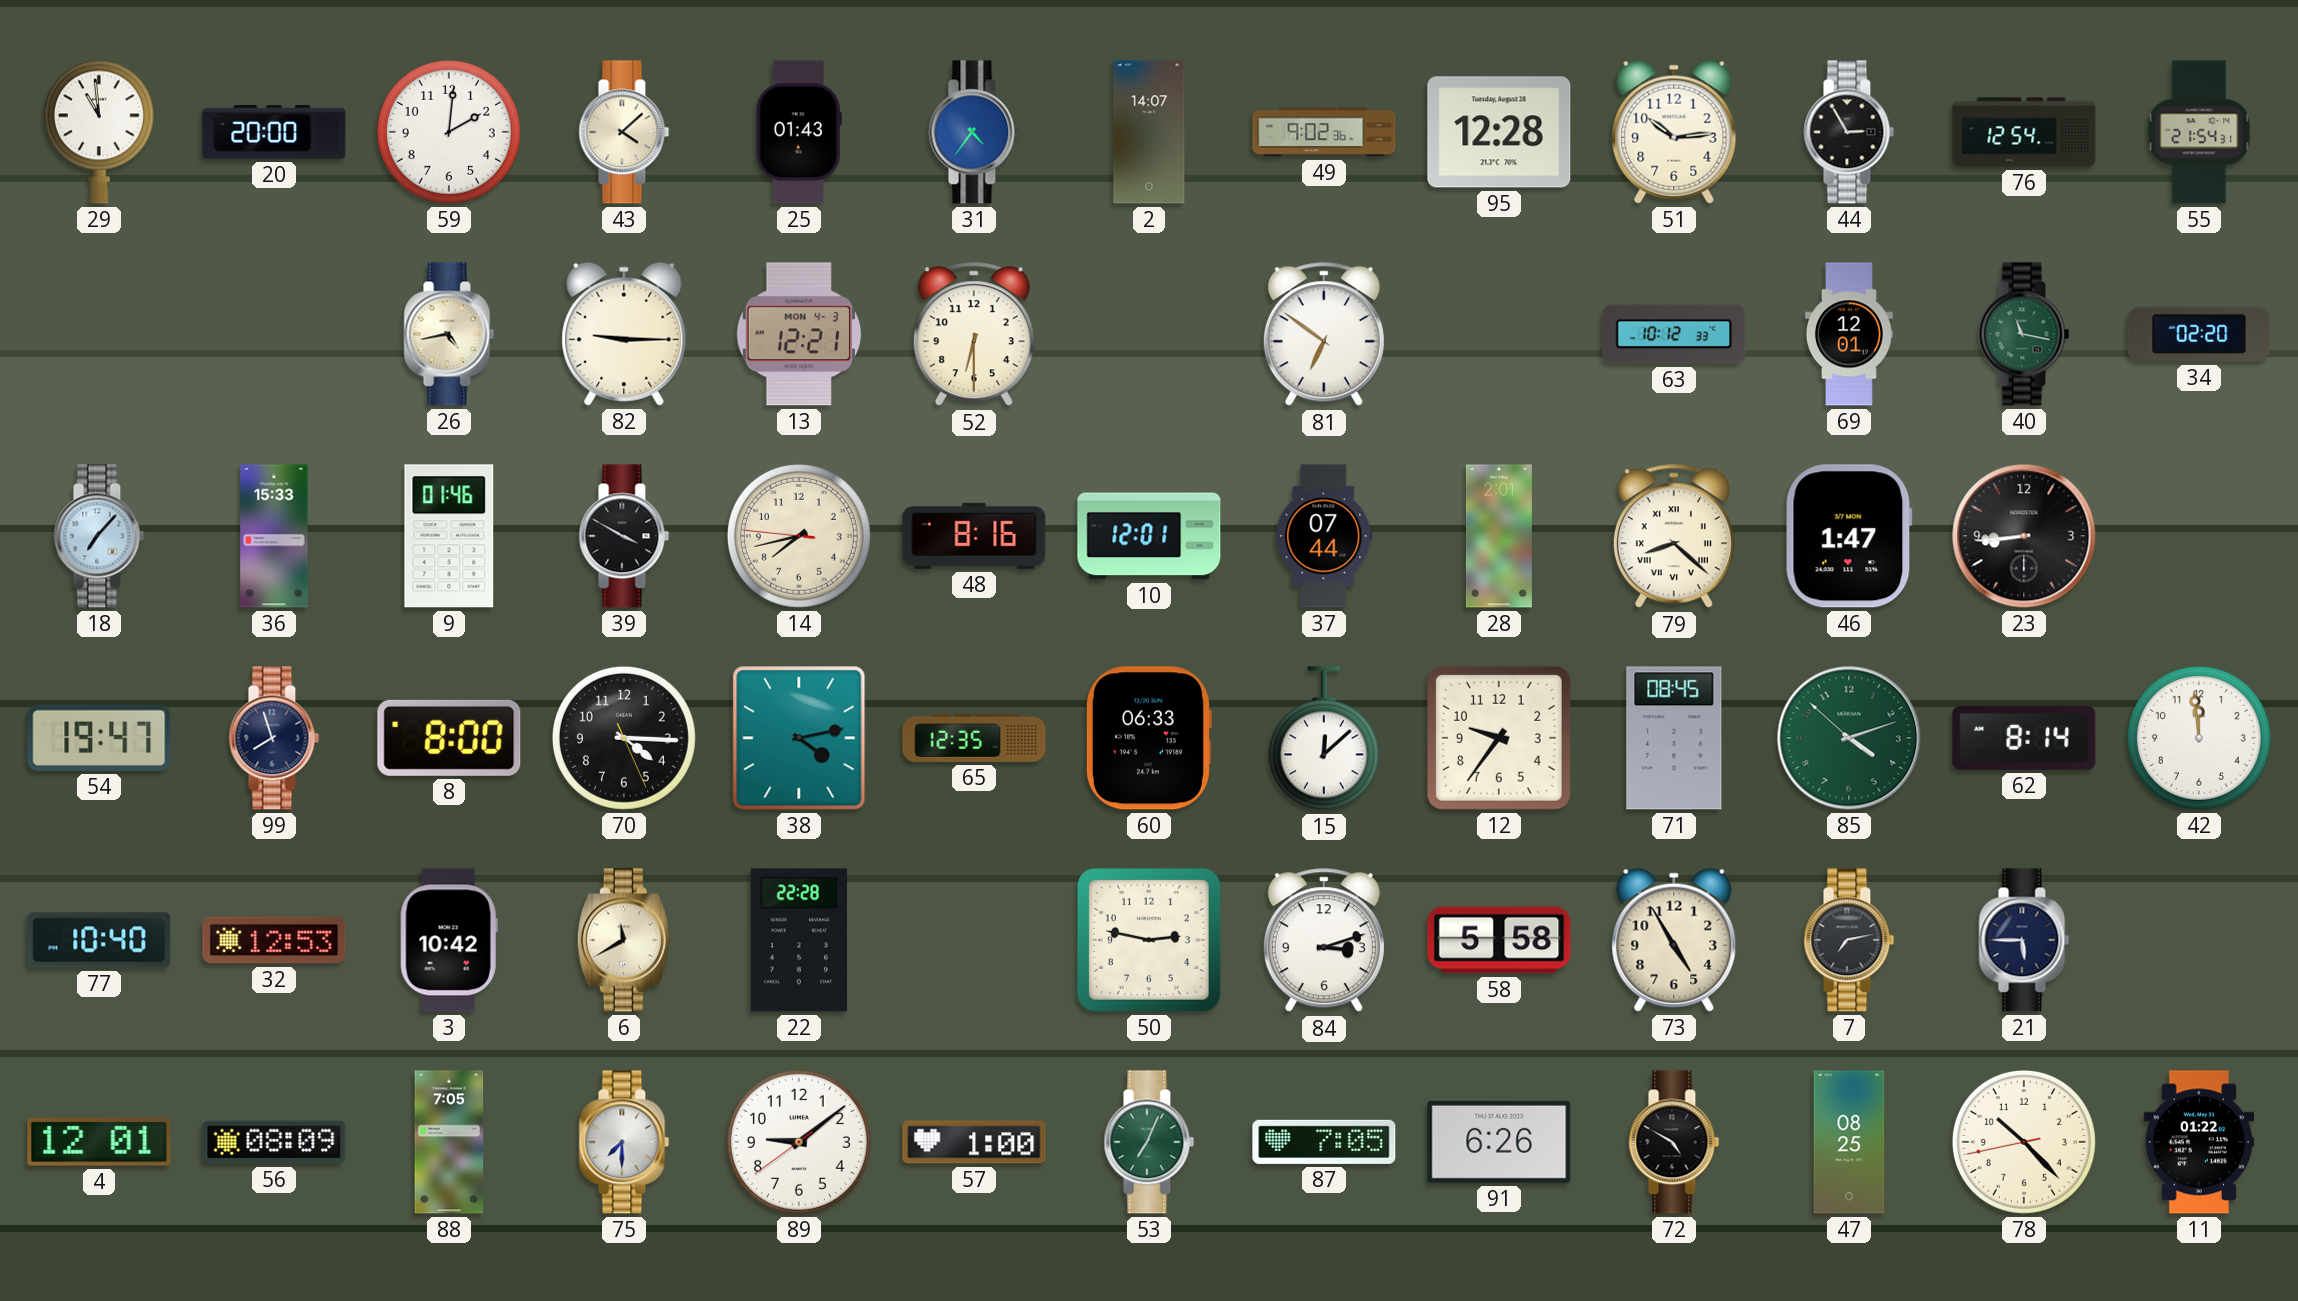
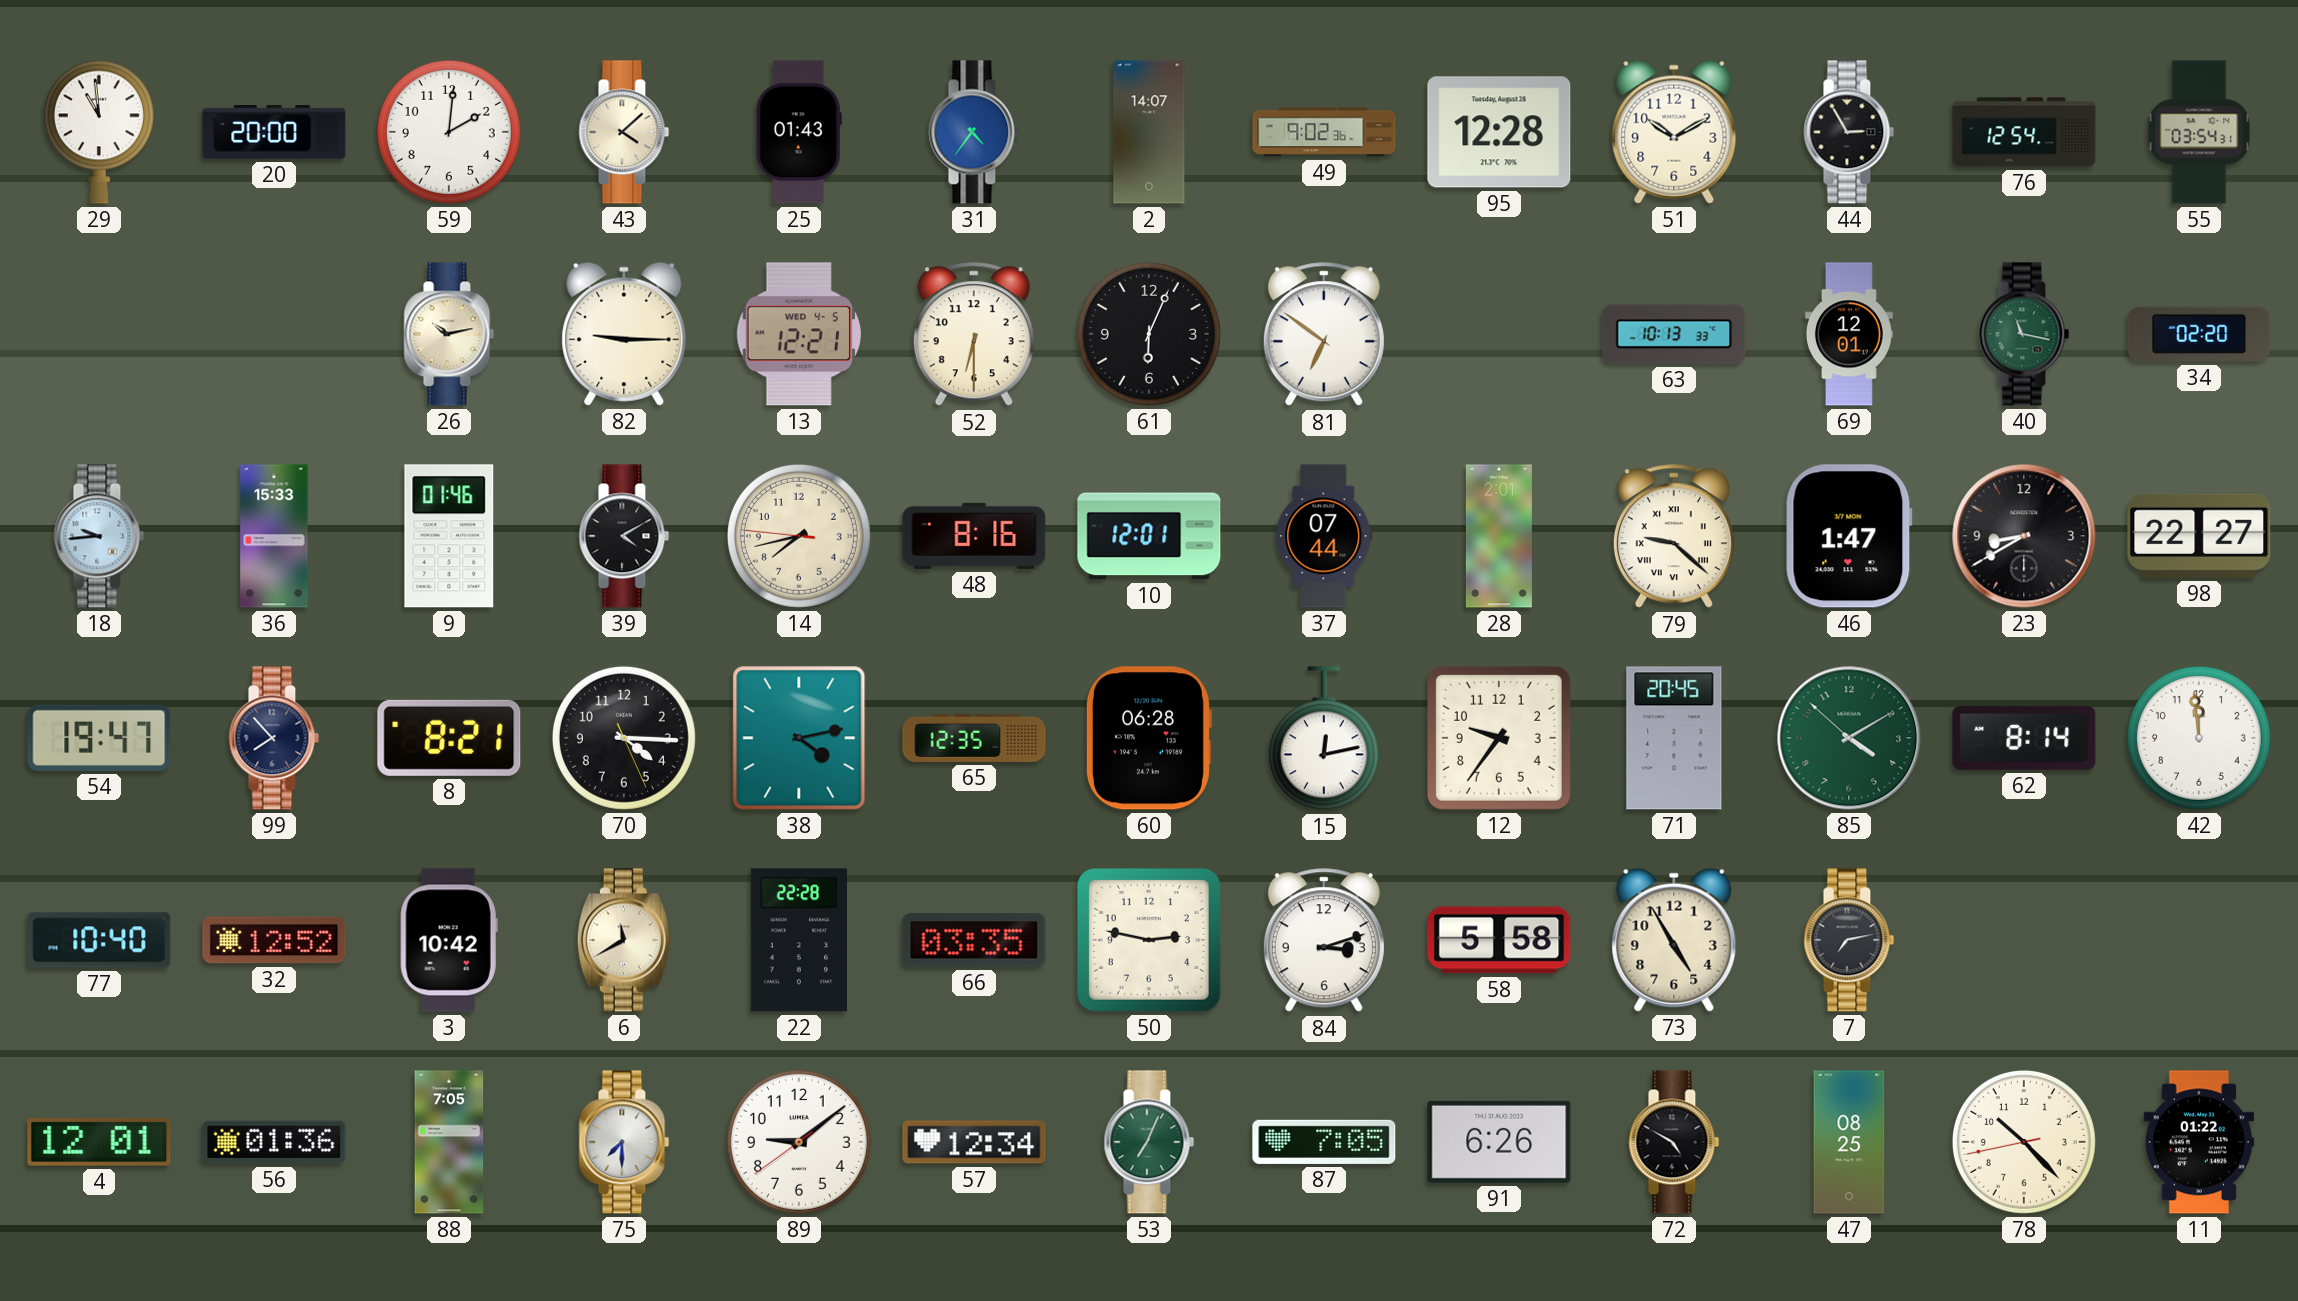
51: 10:14 -> 10:10
55: 21:54 -> 03:54
26: 4:43 -> 10:13
13 date: MON 4-3 -> WED 4-5
61: none -> 6:04
63: 10:12 -> 10:13
18: 7:07 -> 9:44
39: 3:50 -> 4:10
79: 8:22 -> 9:22
23: 8:44 -> 8:40
98: none -> 22:27
99: 7:57 -> 7:53
8: 8:00 -> 8:21
60: 06:33 -> 06:28
15: 12:08 -> 12:13
71: 08:45 -> 20:45
85: 4:11 -> 4:09
32: 12:53 -> 12:52
66: none -> 03:35
21: 5:45 -> none
56: 08:09 -> 01:36
57: 1:00 -> 12:34
